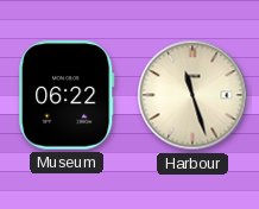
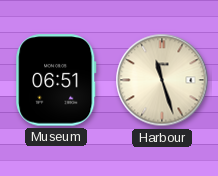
Museum: 06:22 -> 06:51
